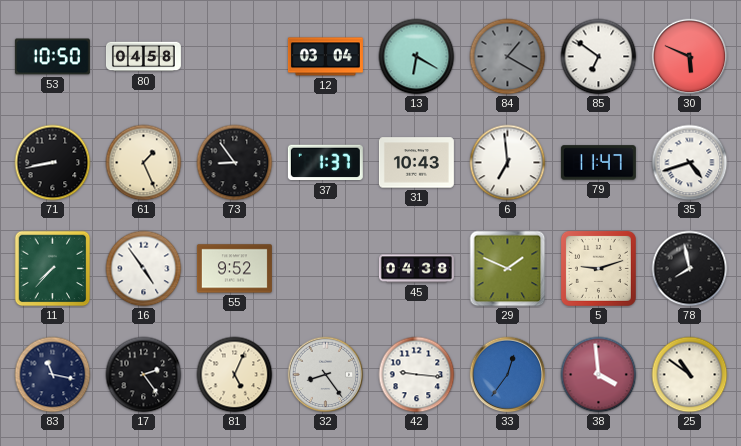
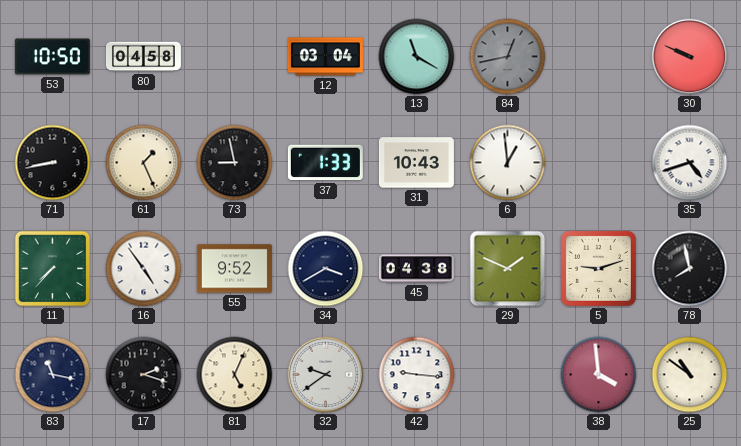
13: 6:20 -> 11:20
84: 1:20 -> 12:43
85: 6:51 -> none
30: 5:49 -> 9:49
73: 8:54 -> 8:58
37: 1:37 -> 1:33
6: 6:59 -> 12:59
79: 11:47 -> none
34: none -> 3:40
17: 2:24 -> 2:18
32: 8:24 -> 9:39
33: 12:36 -> none
